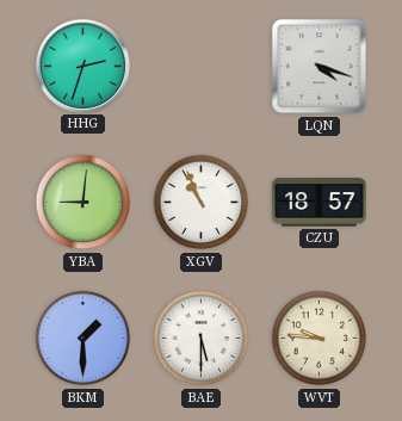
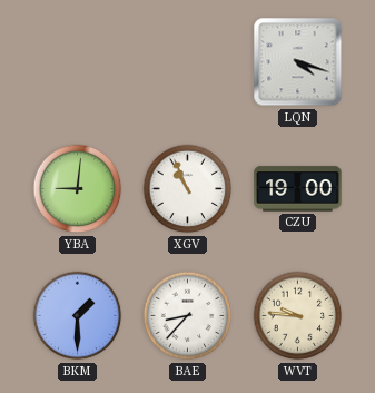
HHG: 2:33 -> none
CZU: 18:57 -> 19:00
BAE: 5:30 -> 8:37
